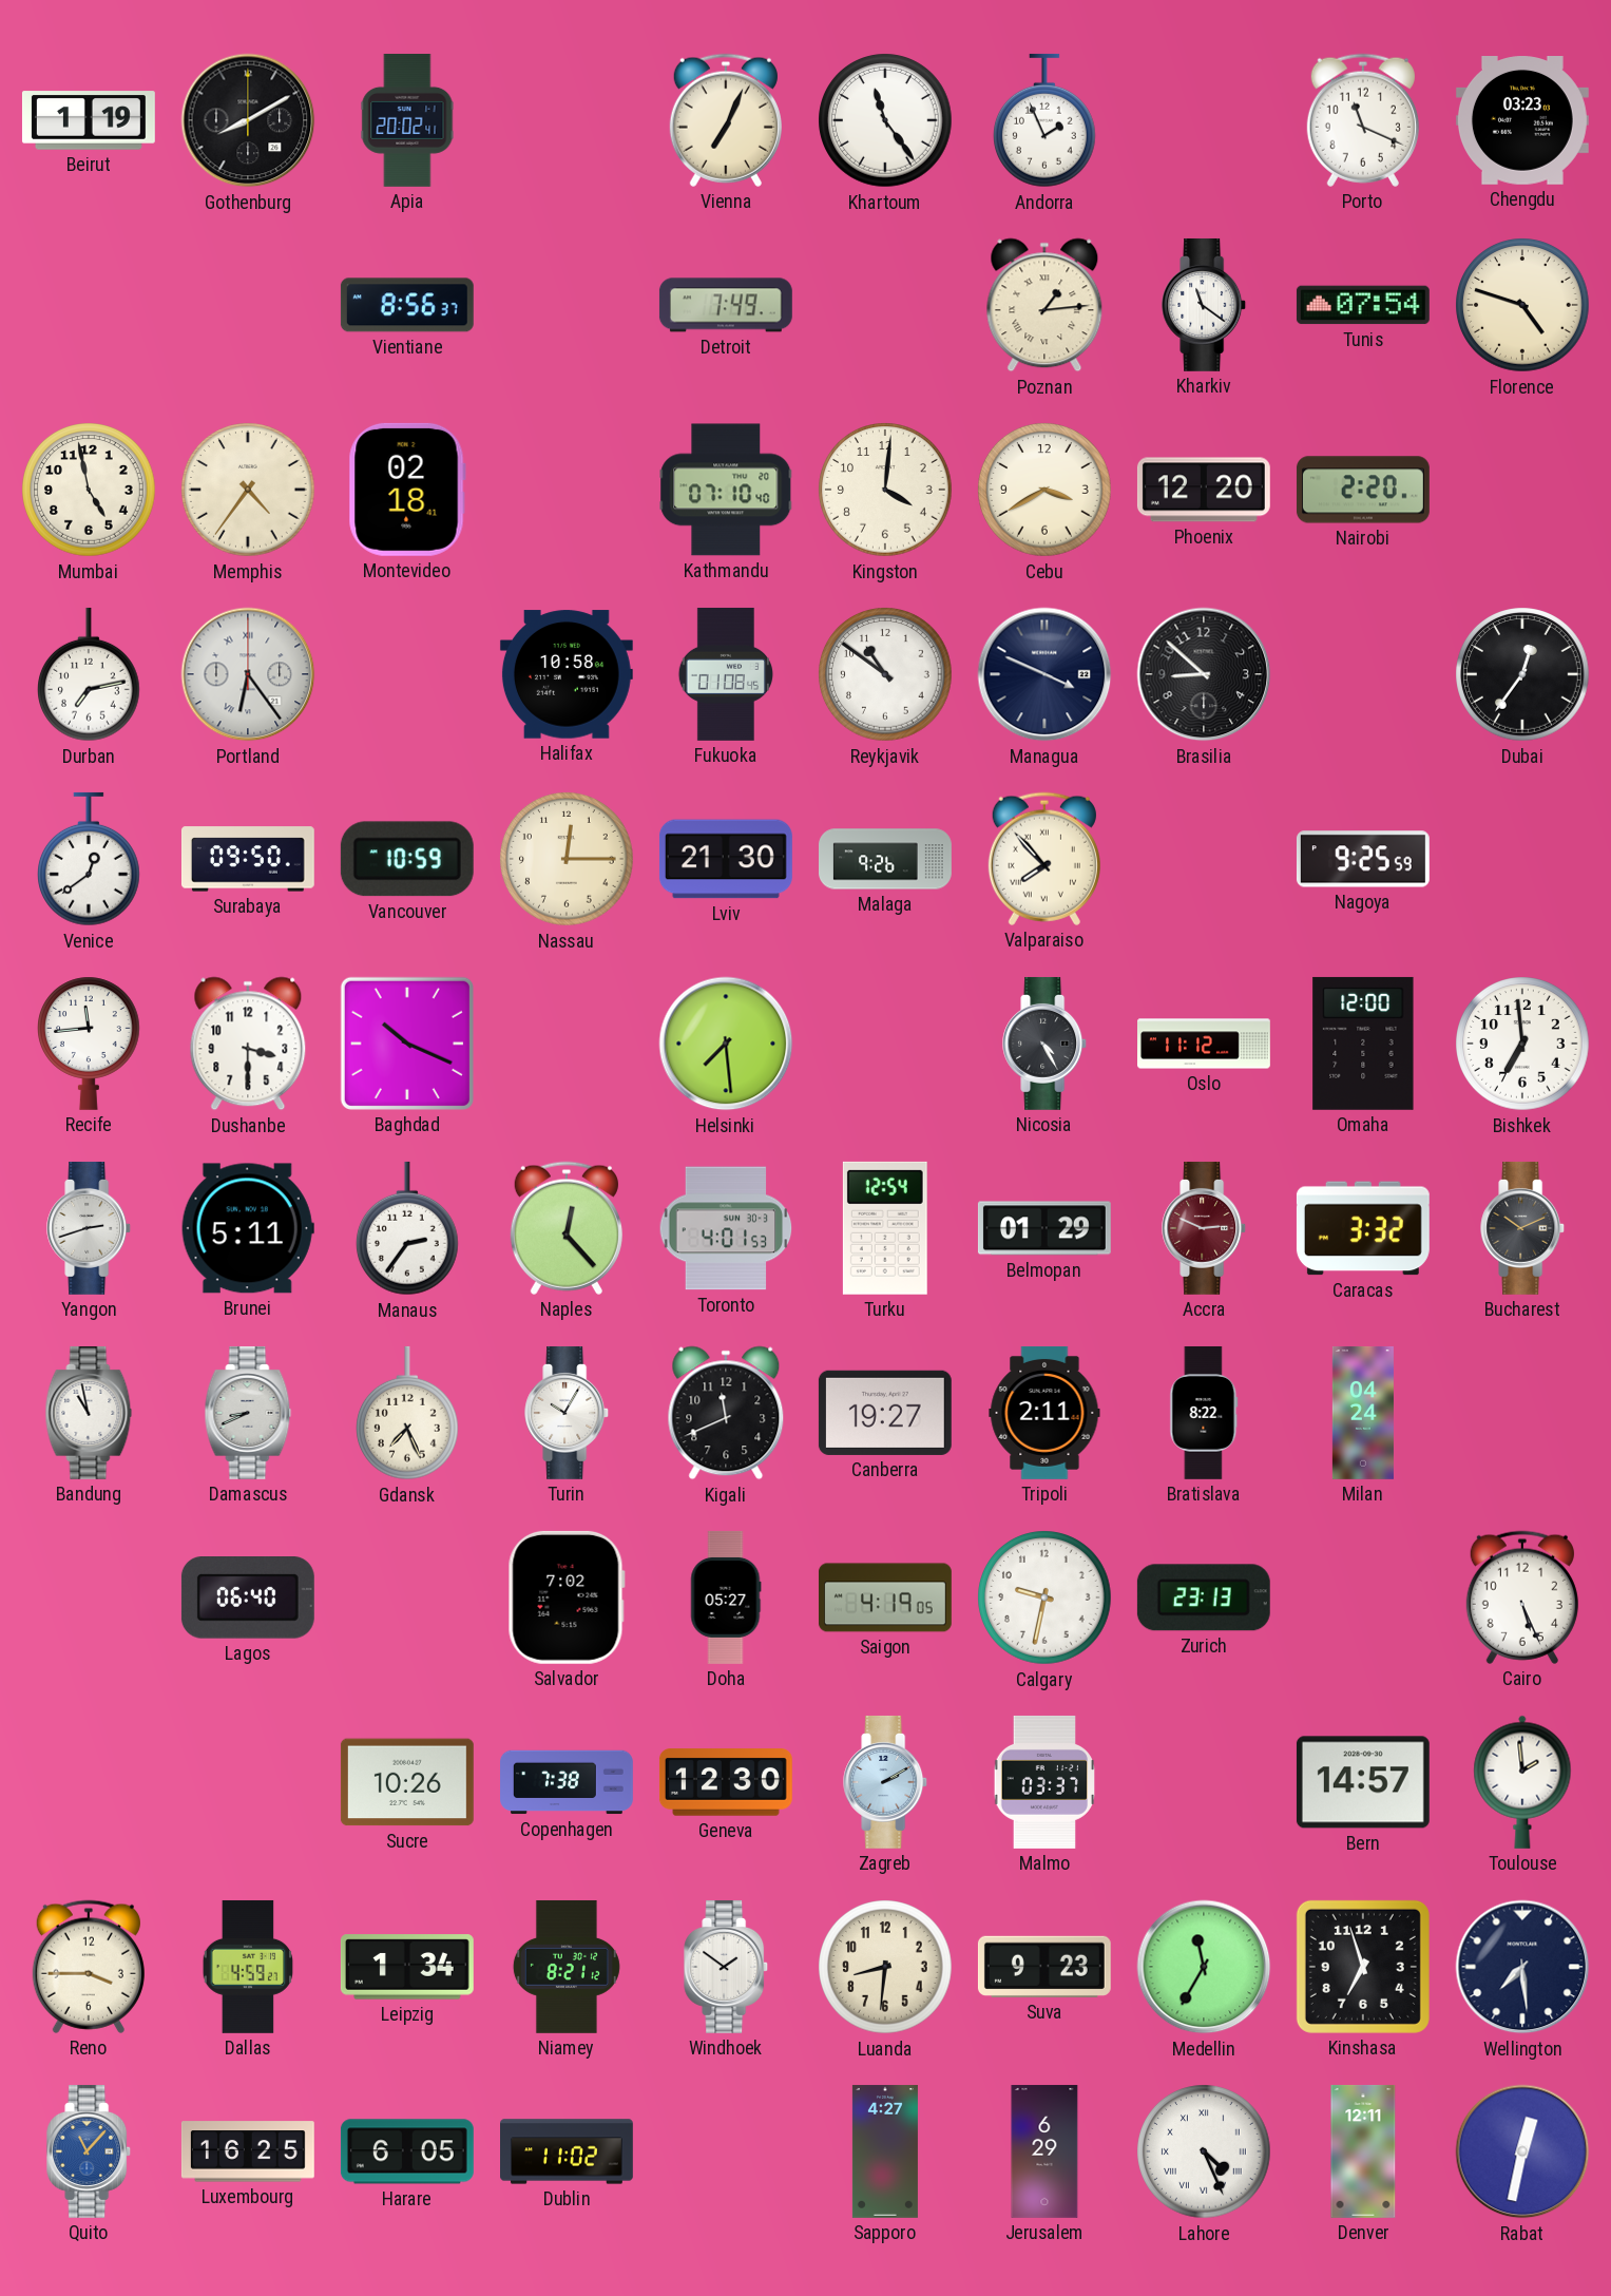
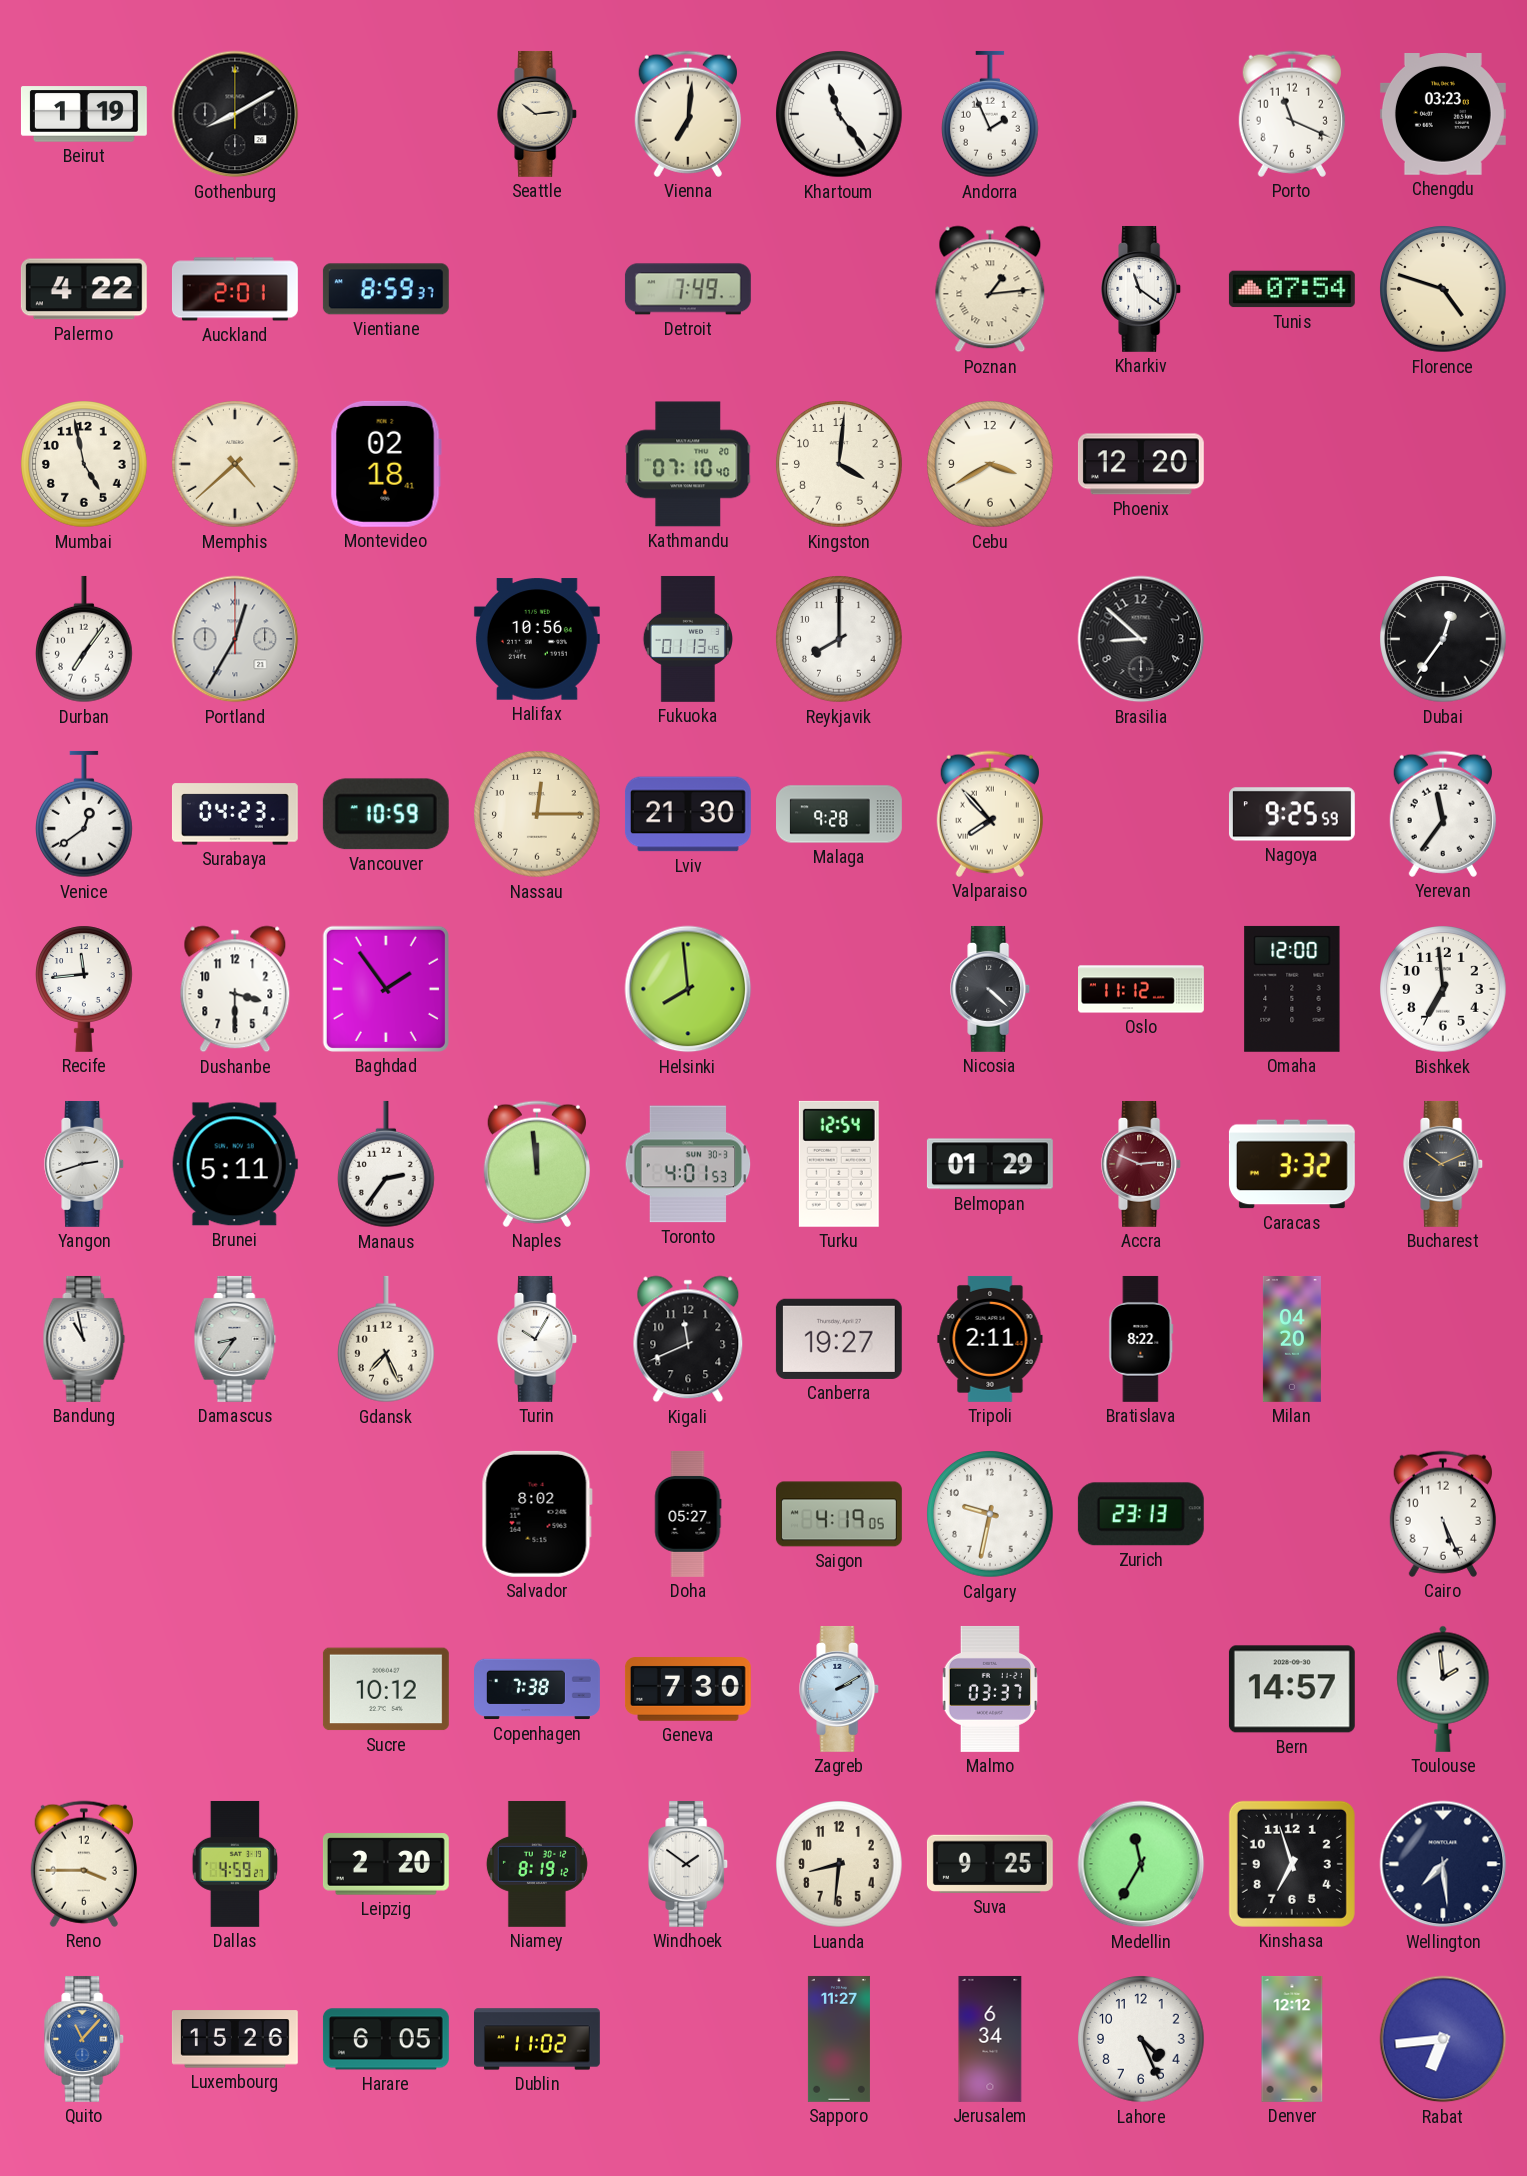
Apia: 20:02 -> none
Seattle: none -> 10:14
Vienna: 7:04 -> 7:01
Palermo: none -> 4:22
Auckland: none -> 2:01
Vientiane: 8:56 -> 8:59
Memphis: 4:36 -> 4:38
Nairobi: 2:20 -> none
Durban: 7:13 -> 7:06
Portland: 6:24 -> 12:35
Halifax: 10:58 -> 10:56
Fukuoka: 01:08 -> 01:13
Reykjavik: 10:51 -> 8:00
Managua: 3:49 -> none
Surabaya: 09:50 -> 04:23
Malaga: 9:26 -> 9:28
Yerevan: none -> 11:36
Baghdad: 10:19 -> 1:54
Helsinki: 7:29 -> 7:59
Nicosia: 4:25 -> 4:22
Naples: 12:23 -> 11:59
Damascus: 8:41 -> 8:36
Milan: 04:24 -> 04:20
Lagos: 06:40 -> none
Salvador: 7:02 -> 8:02
Sucre: 10:26 -> 10:12
Geneva: 12:30 -> 7:30
Leipzig: 1:34 -> 2:20
Niamey: 8:21 -> 8:19
Suva: 9:23 -> 9:25
Luxembourg: 16:25 -> 15:26
Sapporo: 4:27 -> 11:27
Jerusalem: 6:29 -> 6:34
Lahore numerals: Roman -> Arabic
Denver: 12:11 -> 12:12
Rabat: 12:32 -> 6:44
